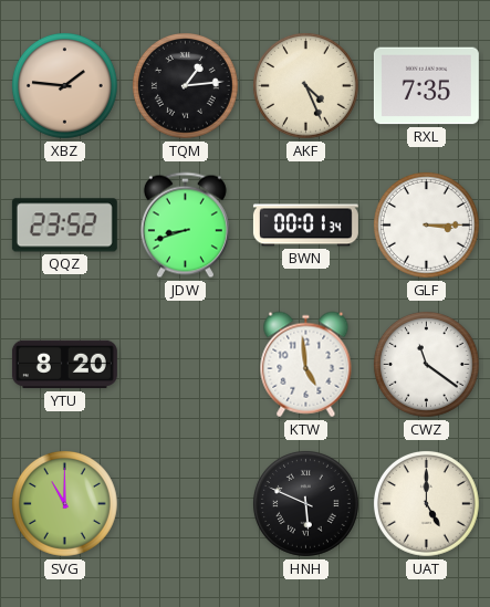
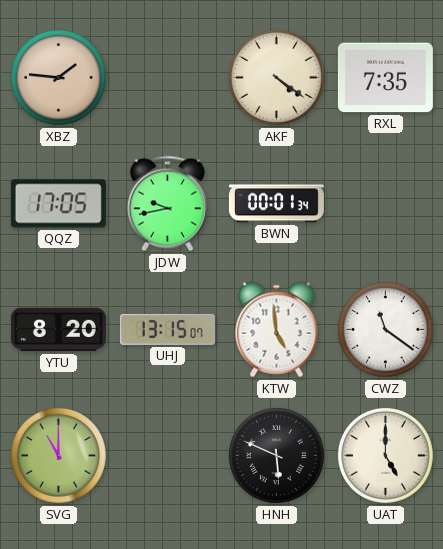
TQM: 1:14 -> none
AKF: 4:26 -> 4:21
QQZ: 23:52 -> 17:05
JDW: 8:42 -> 9:43
GLF: 3:15 -> none
UHJ: none -> 13:15
